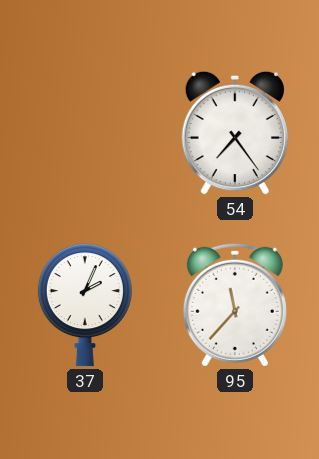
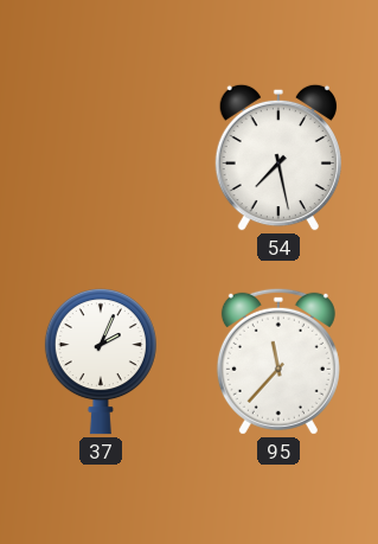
54: 7:24 -> 7:28
